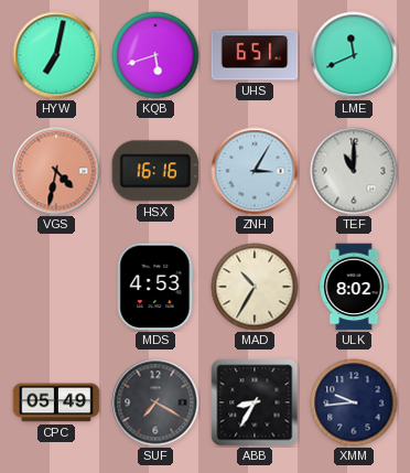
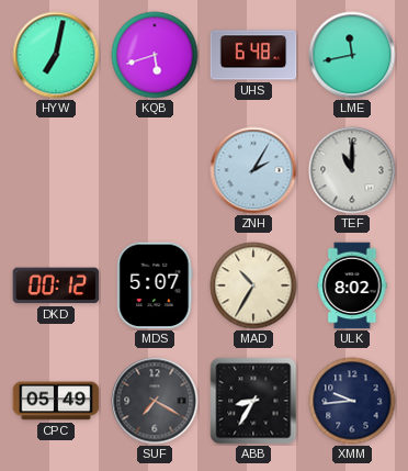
UHS: 6:51 -> 6:48
LME: 11:41 -> 11:43
VGS: 4:32 -> none
HSX: 16:16 -> none
ZNH: 3:05 -> 2:05
DKD: none -> 00:12
MDS: 4:53 -> 5:07
